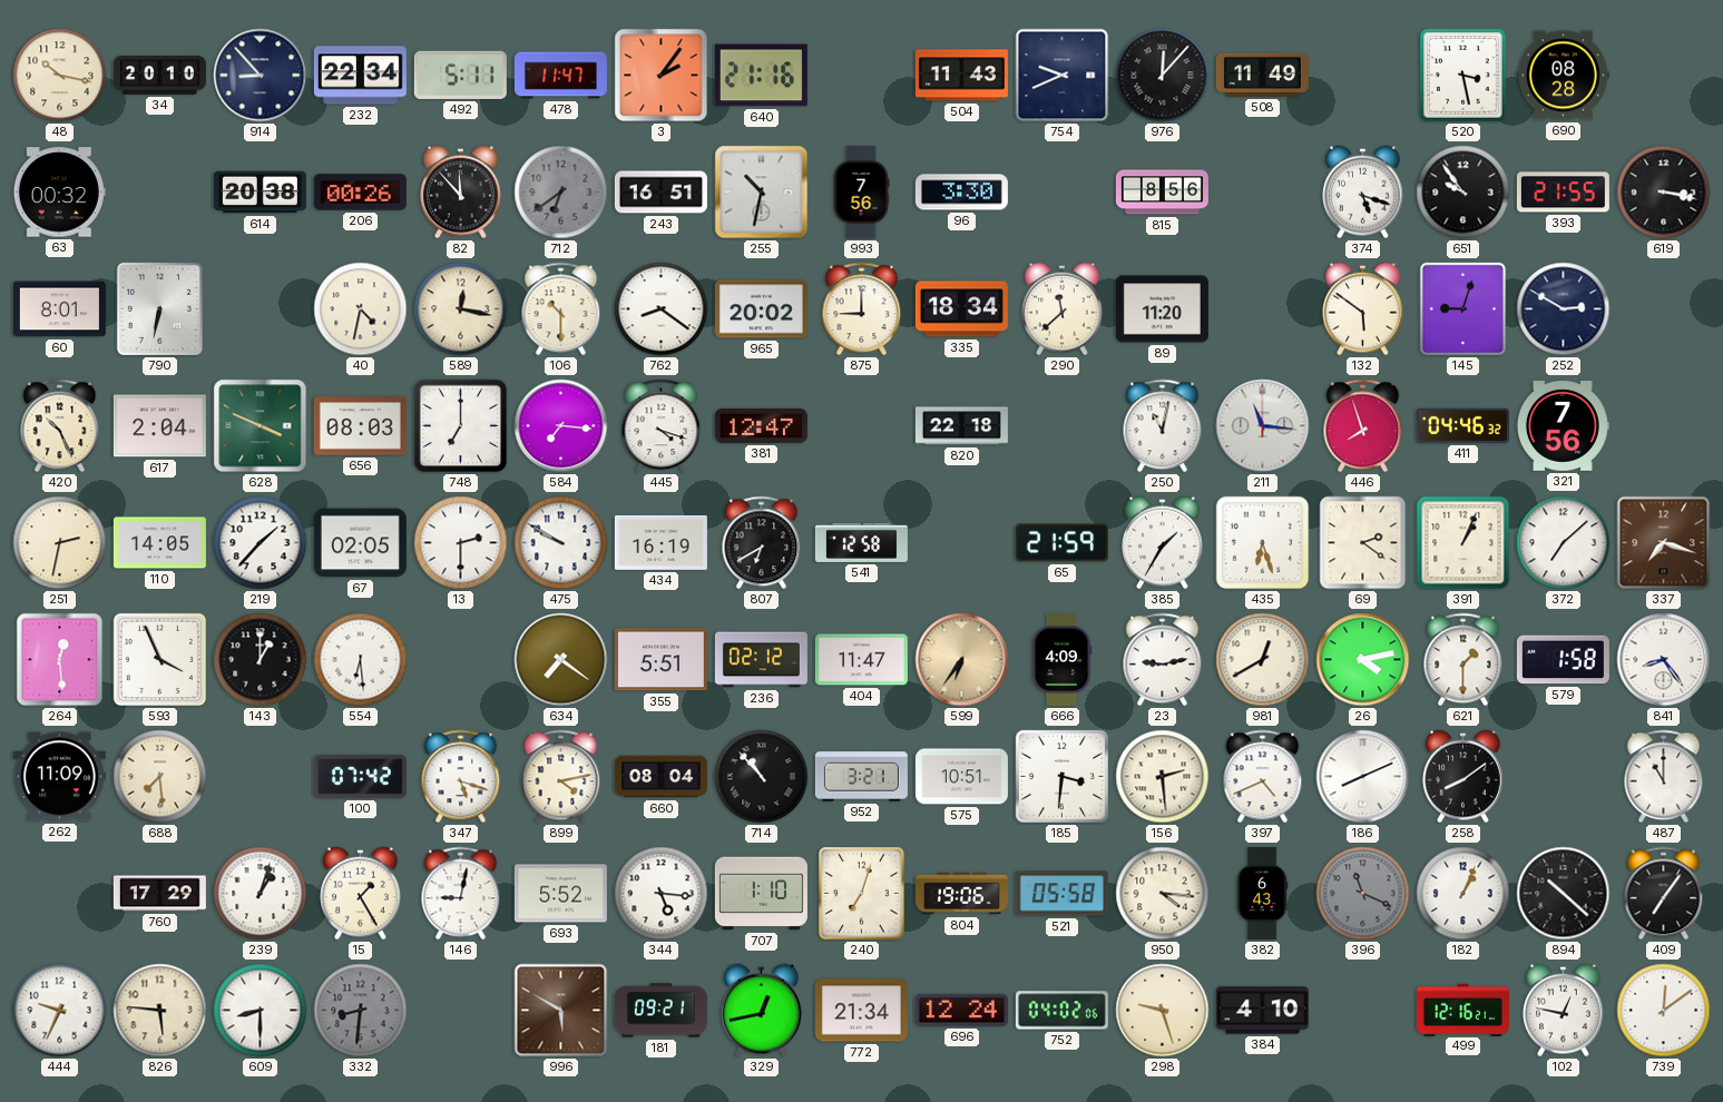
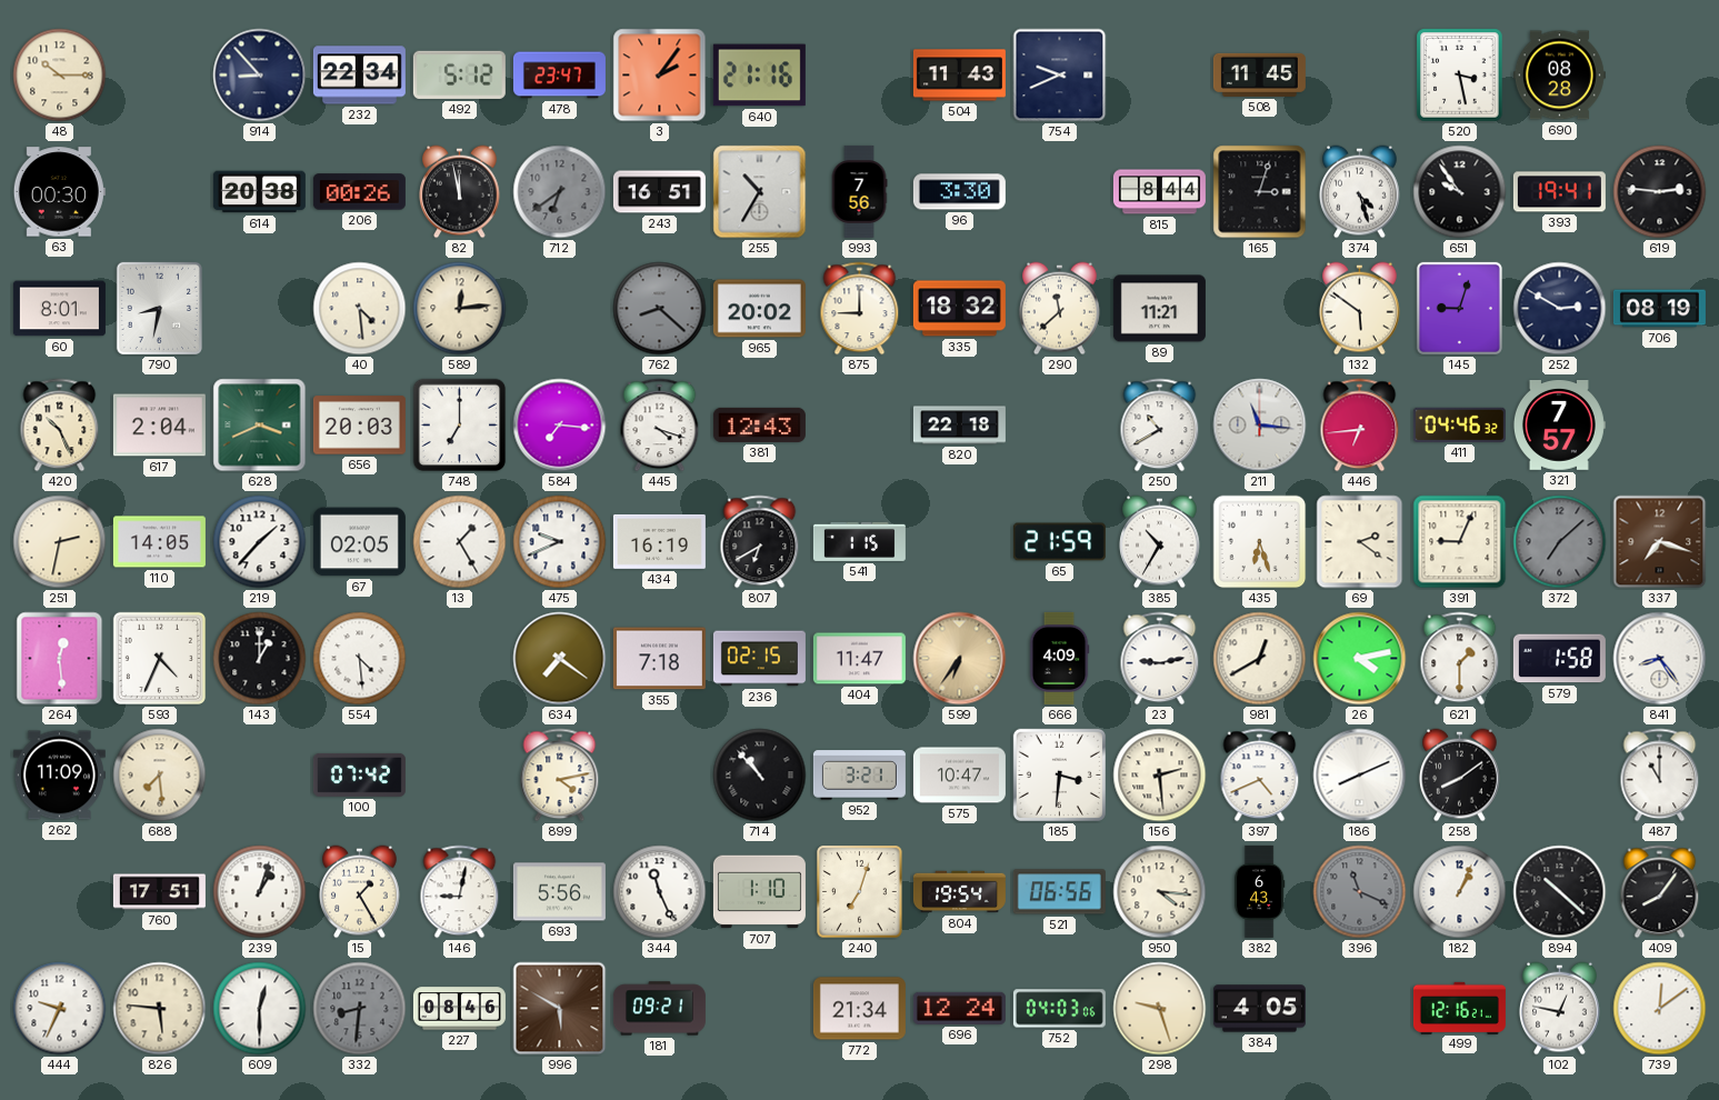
48: 10:17 -> 10:15
34: 20:10 -> none
492: 5:11 -> 5:12
478: 11:47 -> 23:47
976: 12:07 -> none
508: 11:49 -> 11:45
63: 00:32 -> 00:30
82: 11:53 -> 11:58
255: 10:32 -> 10:35
815: 8:56 -> 8:44
165: none -> 3:03
374: 5:18 -> 4:27
393: 21:55 -> 19:41
619: 3:17 -> 2:46
790: 6:32 -> 8:32
40: 4:32 -> 4:29
589: 12:17 -> 12:14
106: 10:30 -> none
762: 8:21 -> 8:22
762 dial: white -> grey
335: 18:34 -> 18:32
89: 11:20 -> 11:21
706: none -> 08:19
628: 3:49 -> 3:41
656: 08:03 -> 20:03
381: 12:47 -> 12:43
250: 11:02 -> 10:40
446: 7:57 -> 6:44
321: 7:56 -> 7:57
13: 2:30 -> 1:25
475: 9:50 -> 9:41
541: 12:58 -> 1:15
385: 1:35 -> 10:35
391: 1:04 -> 9:04
372 dial: white -> grey
593: 3:56 -> 4:34
554: 6:29 -> 4:29
355: 5:51 -> 7:18
236: 02:12 -> 02:15
347: 5:18 -> none
660: 08:04 -> none
575: 10:51 -> 10:47
760: 17:29 -> 17:51
693: 5:52 -> 5:56
344: 5:16 -> 11:26
804: 19:06 -> 19:54
521: 05:58 -> 06:56
409: 7:06 -> 8:06
609: 8:30 -> 12:30
227: none -> 08:46
329: 12:43 -> none
752: 04:02 -> 04:03
384: 4:10 -> 4:05
